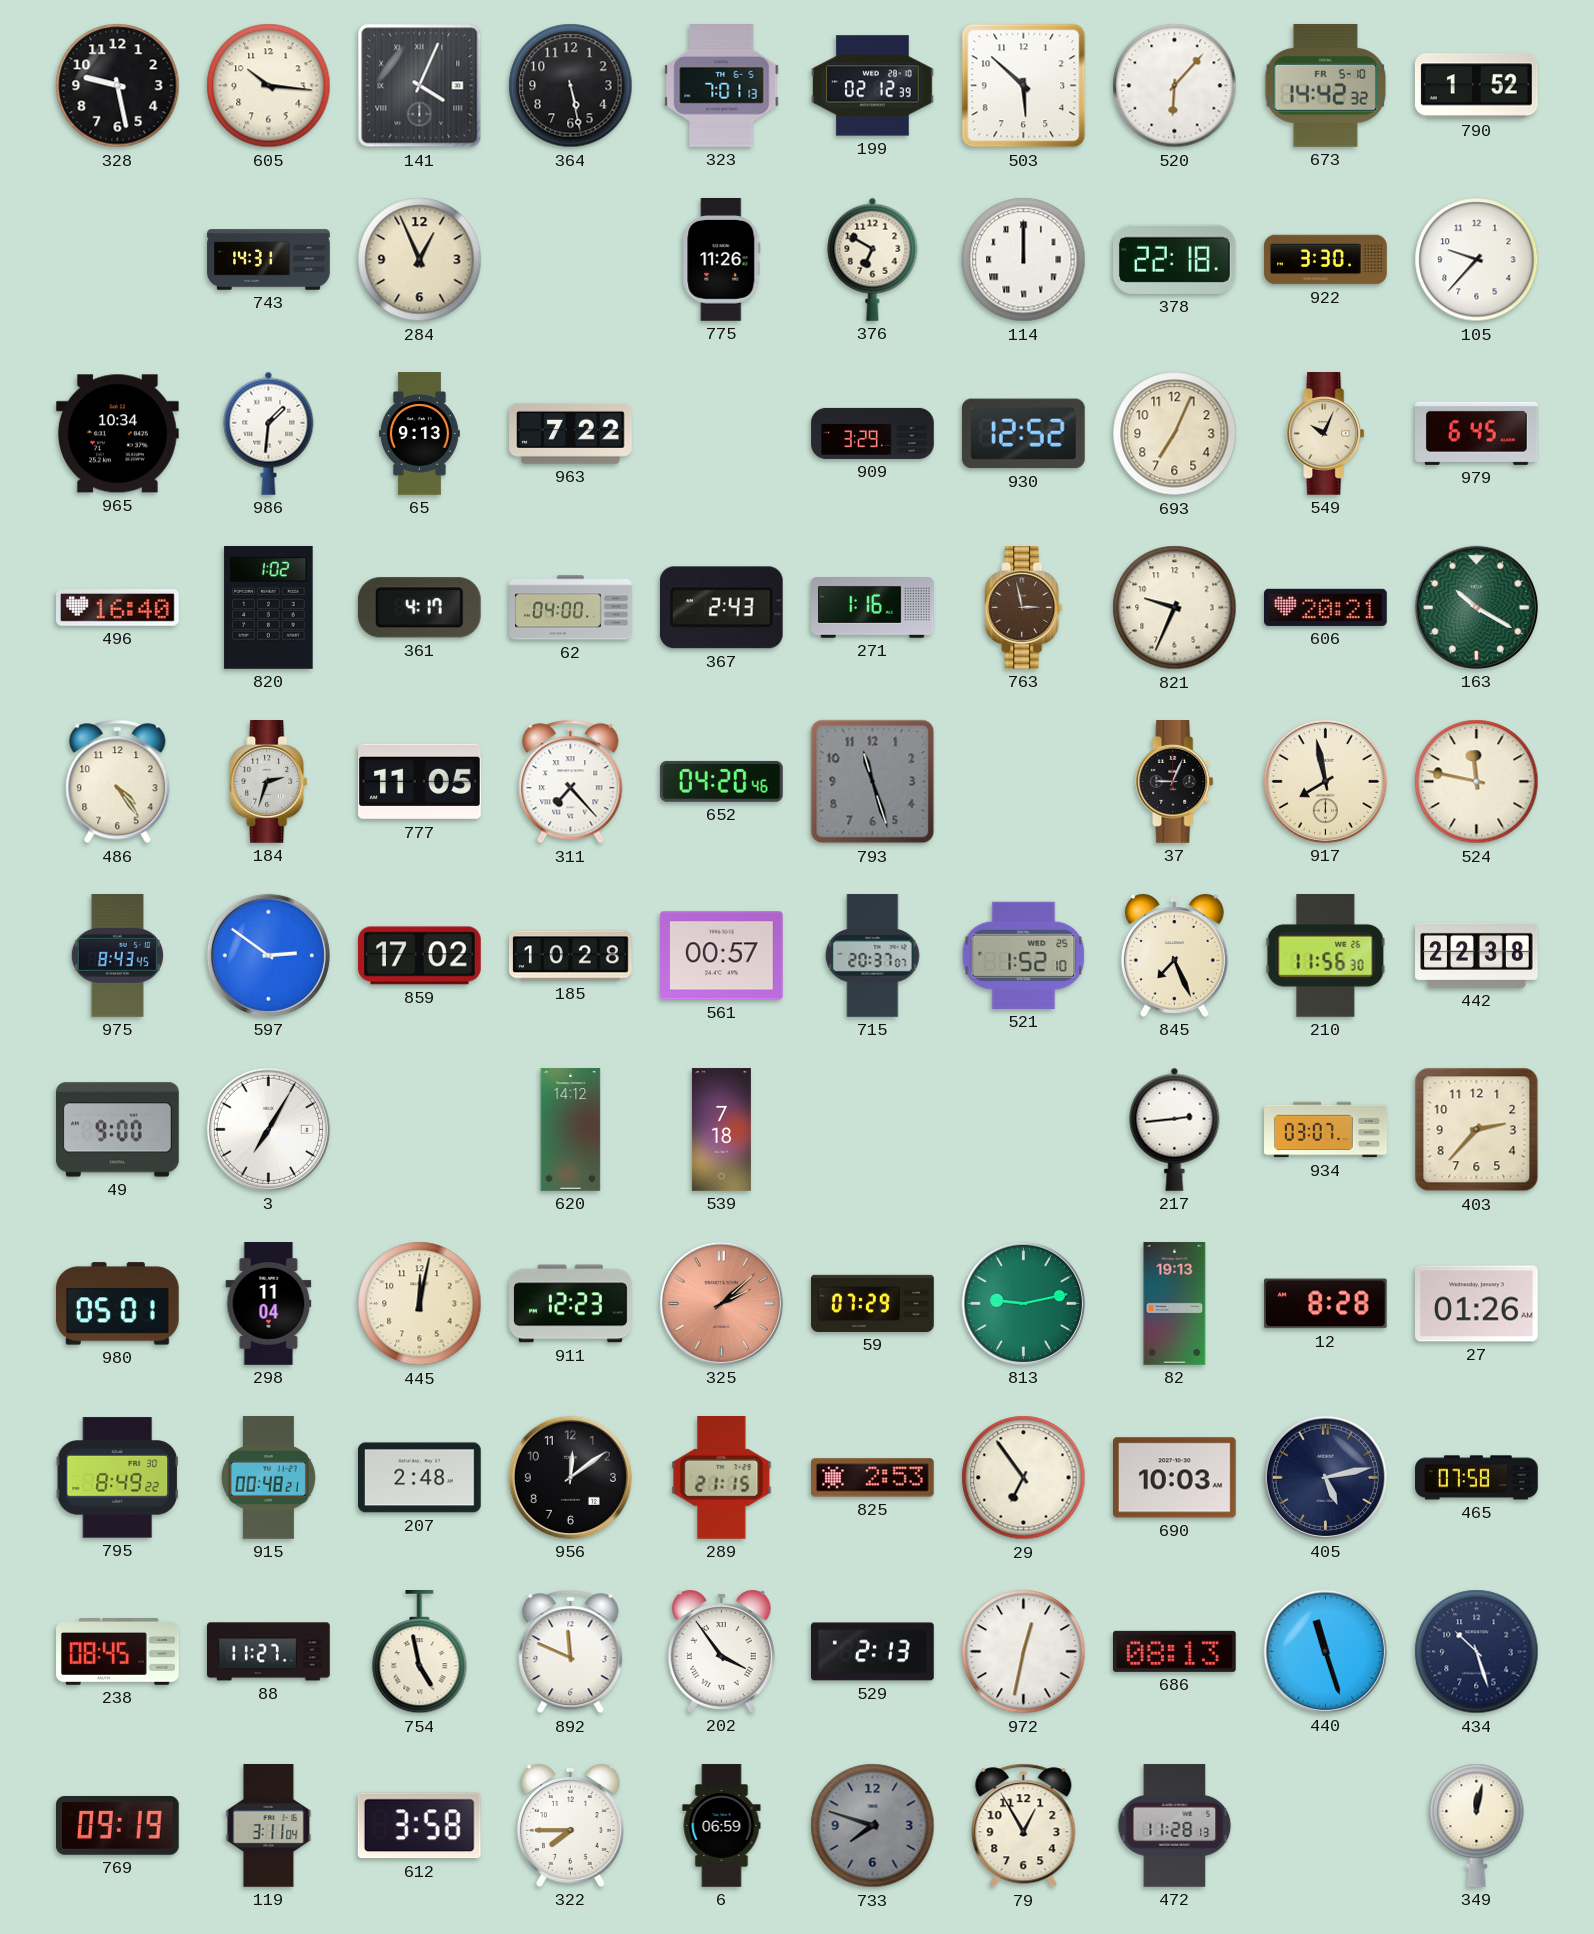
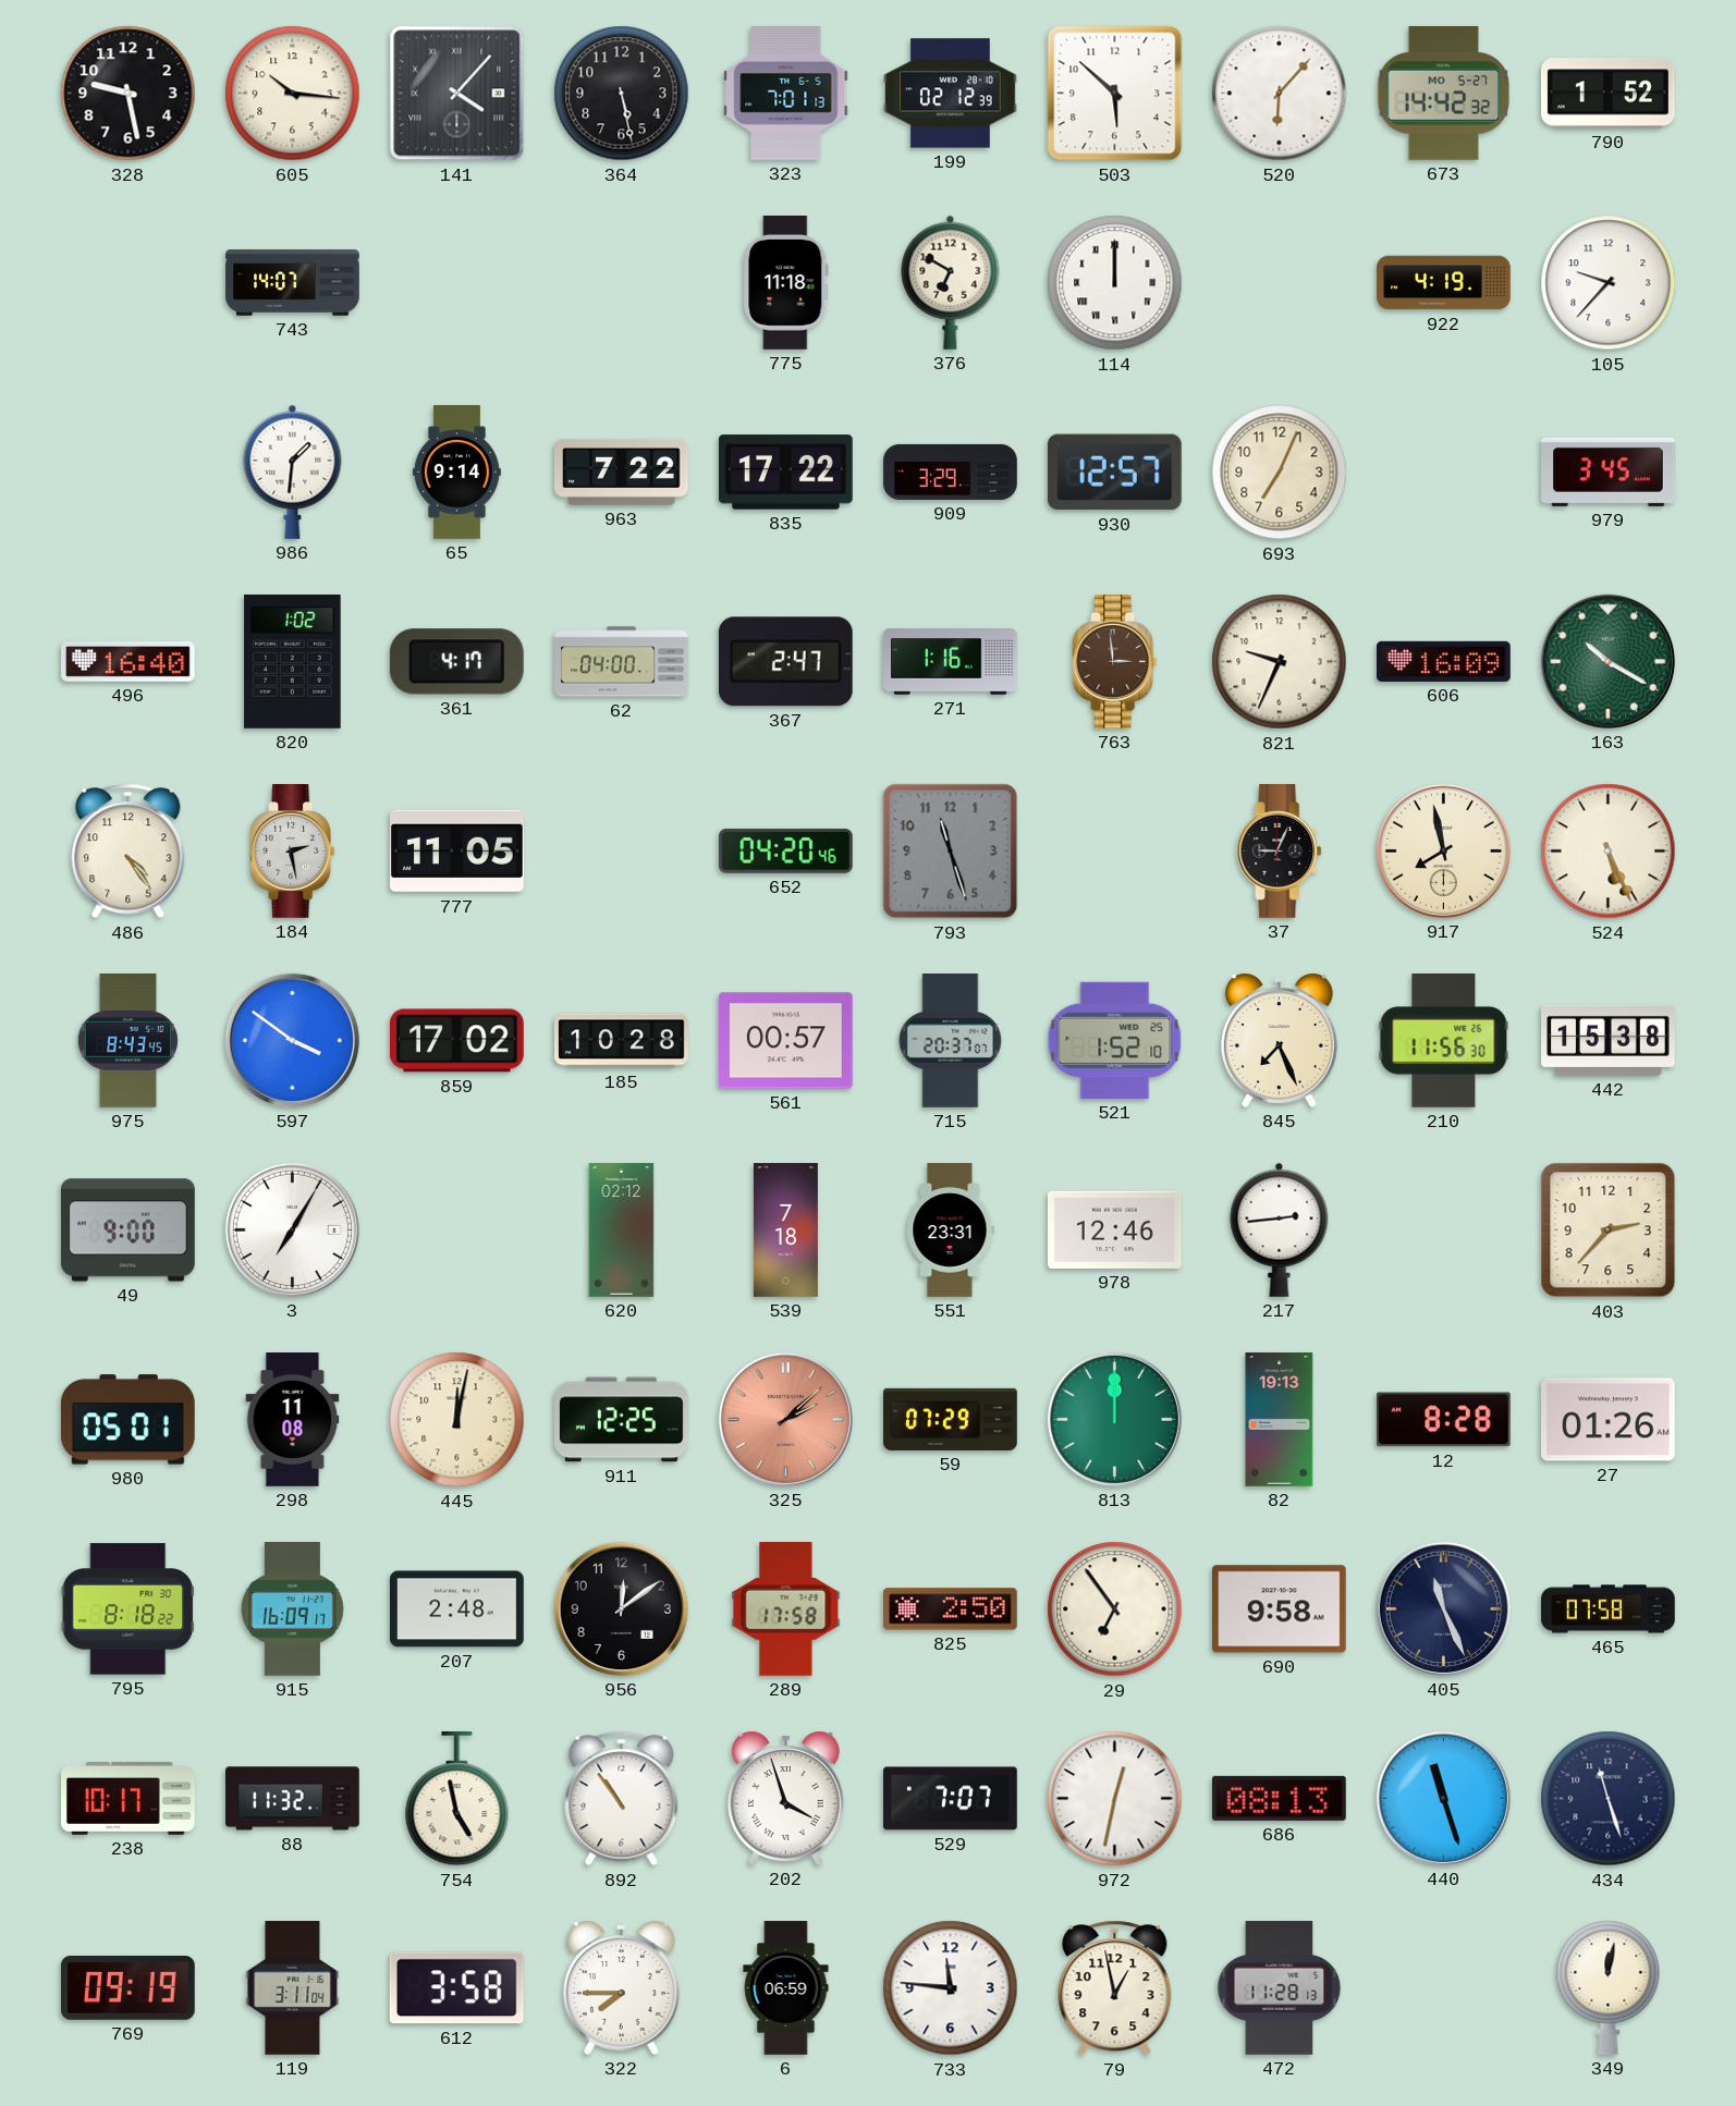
141: 4:04 -> 4:07
673 date: FR 5-10 -> MO 5-27
743: 14:31 -> 14:07
284: 12:56 -> none
775: 11:26 -> 11:18
378: 22:18 -> none
922: 3:30 -> 4:19
965: 10:34 -> none
65: 9:13 -> 9:14
835: none -> 17:22
930: 12:52 -> 12:57
549: 10:04 -> none
979: 6:45 -> 3:45
367: 2:43 -> 2:47
763: 2:58 -> 2:59
606: 20:21 -> 16:09
184: 2:33 -> 2:28
311: 7:23 -> none
524: 11:47 -> 5:26
597: 2:51 -> 3:51
442: 22:38 -> 15:38
620: 14:12 -> 02:12
551: none -> 23:31
978: none -> 12:46
934: 03:07 -> none
298: 11:04 -> 11:08
911: 12:23 -> 12:25
813: 9:13 -> 12:00
795: 8:49 -> 8:18
915: 00:48 -> 16:09
289: 21:15 -> 17:58
825: 2:53 -> 2:50
690: 10:03 -> 9:58
405: 5:13 -> 11:26
238: 08:45 -> 10:17
88: 11:27 -> 11:32
892: 11:49 -> 10:54
202: 3:54 -> 3:57
529: 2:13 -> 7:07
434: 10:27 -> 11:27
733: 7:48 -> 11:46
733 dial: grey -> white
79: 12:55 -> 12:58
